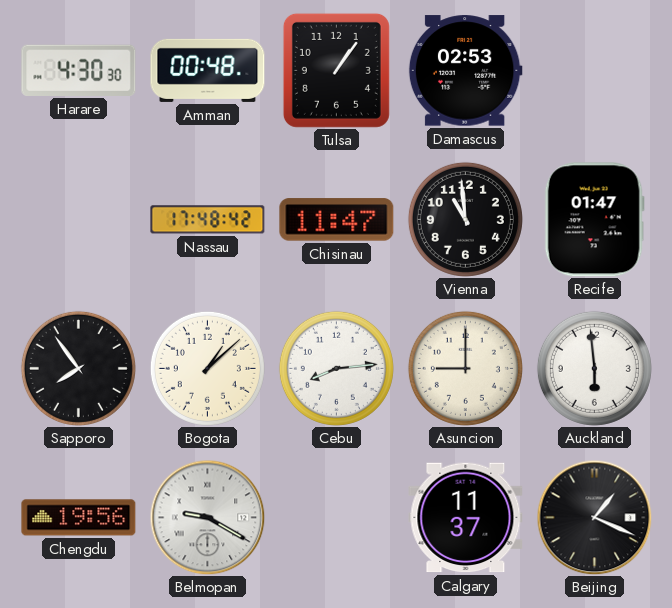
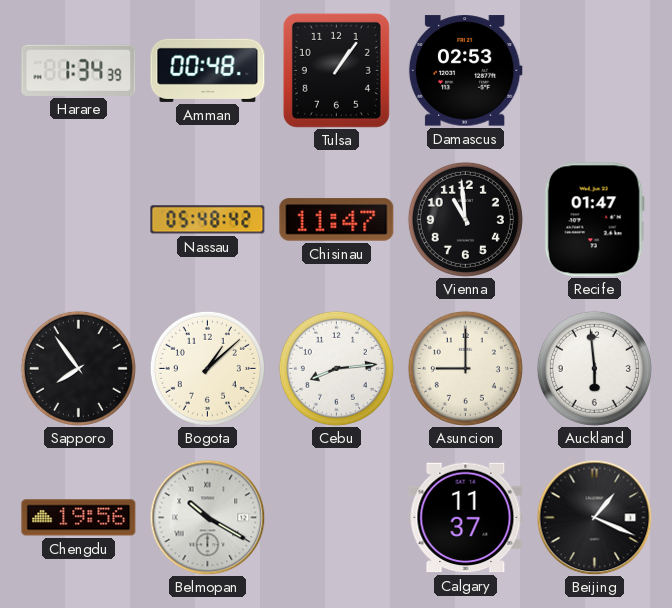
Harare: 4:30 -> 1:34
Nassau: 17:48 -> 05:48
Belmopan: 9:20 -> 10:20
